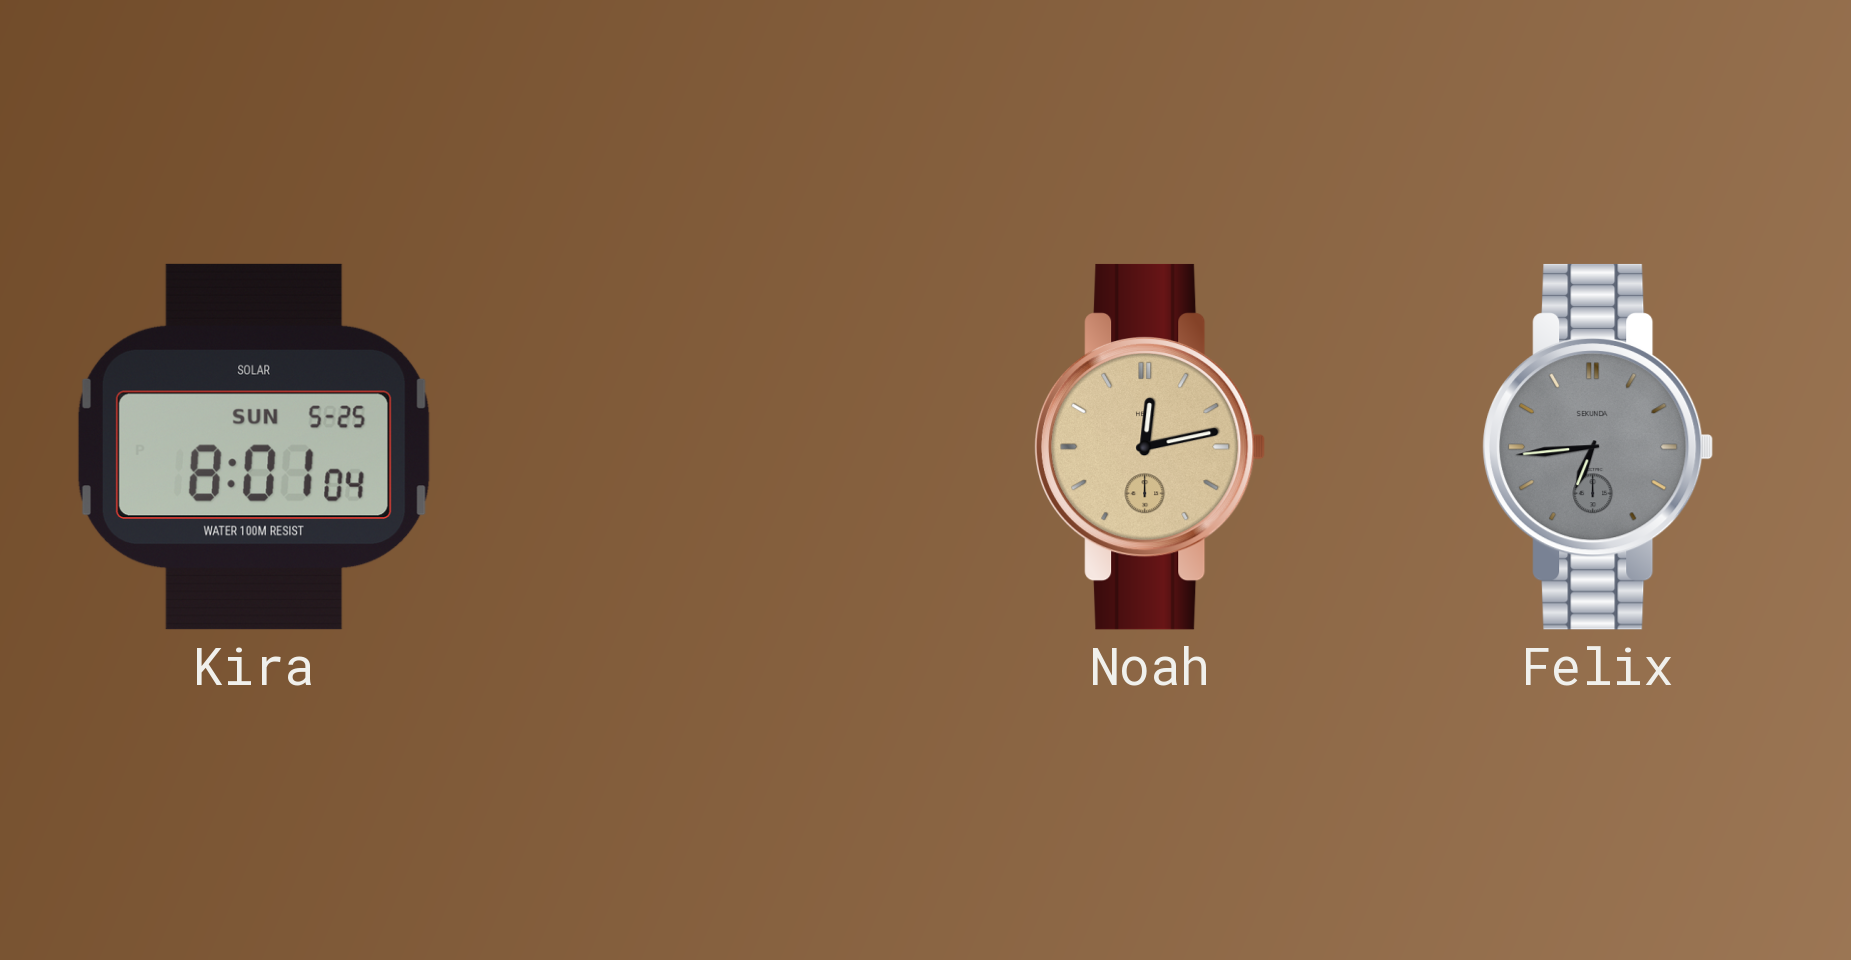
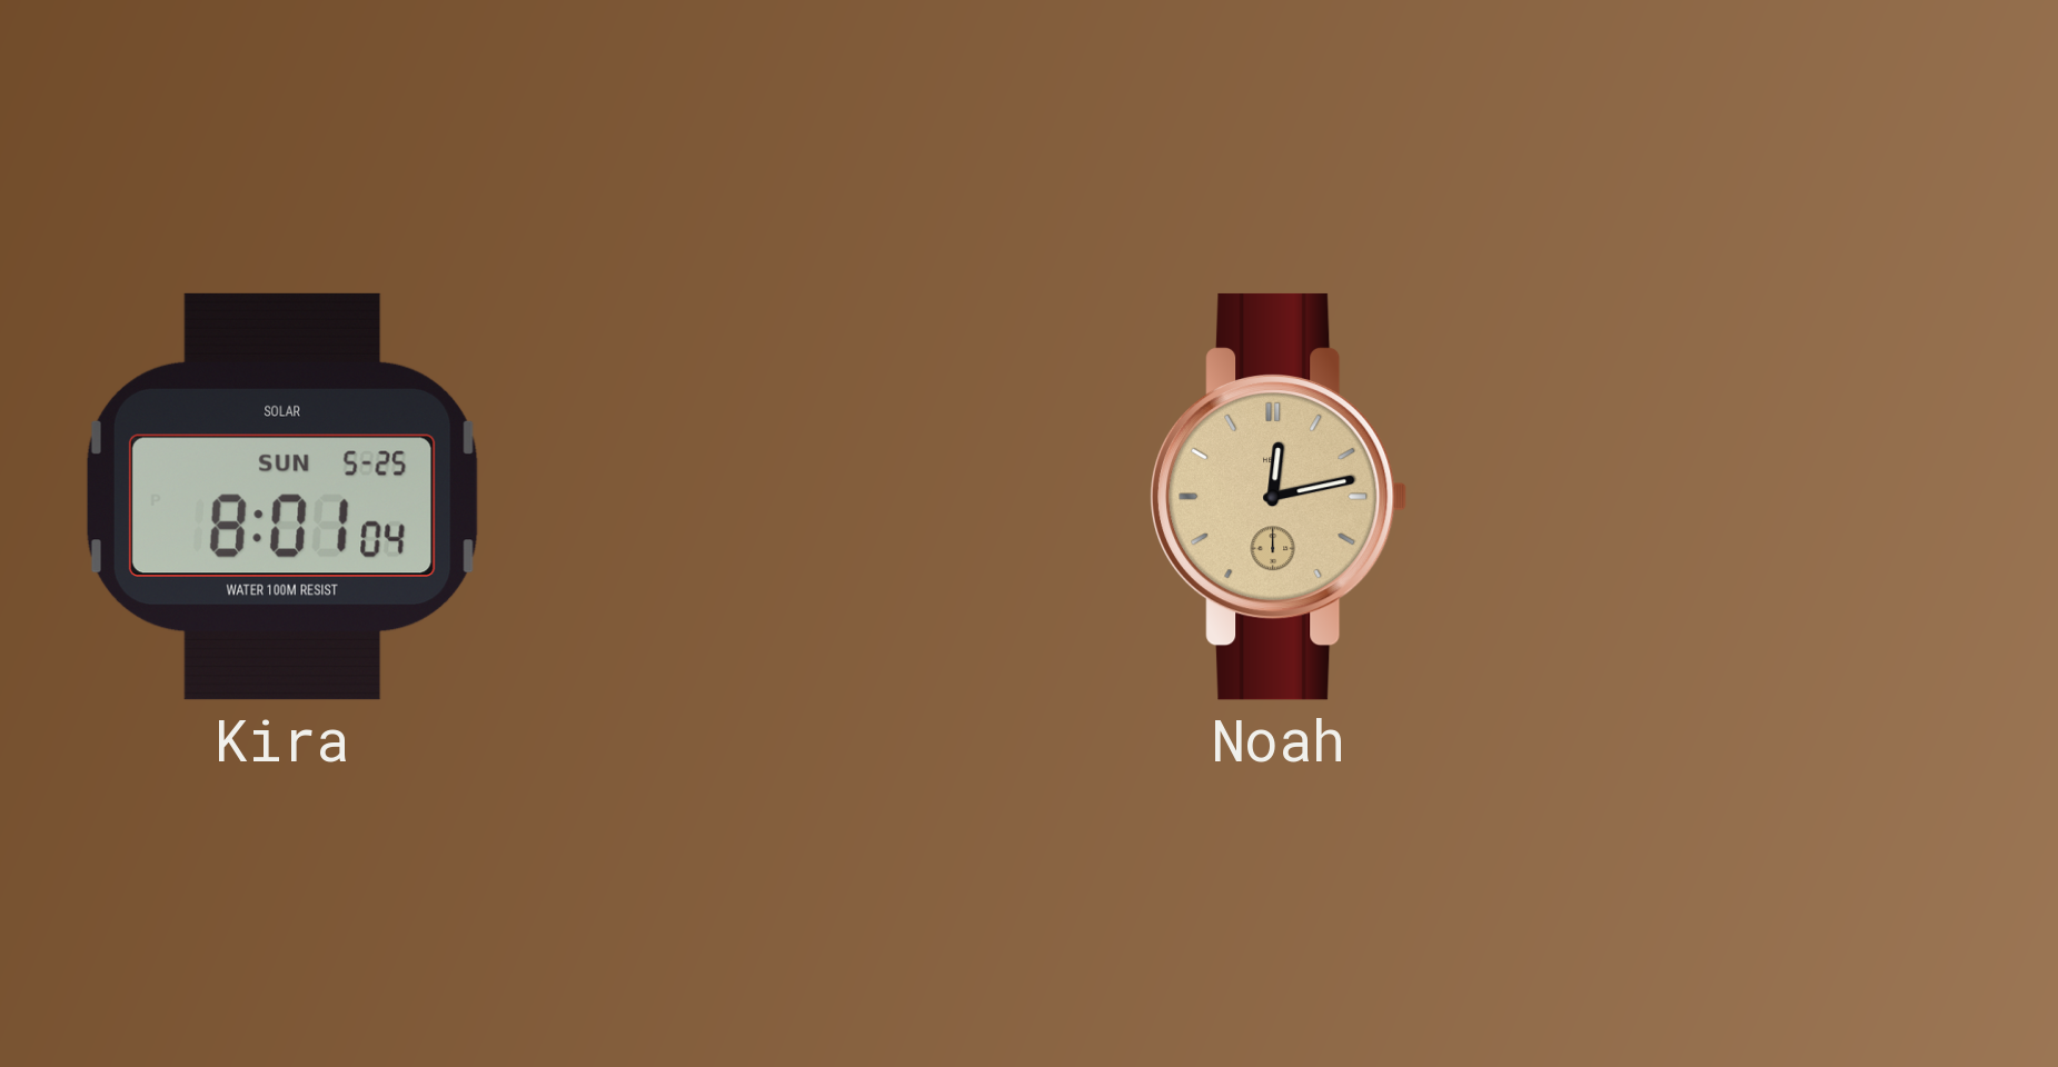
Felix: 6:44 -> none
